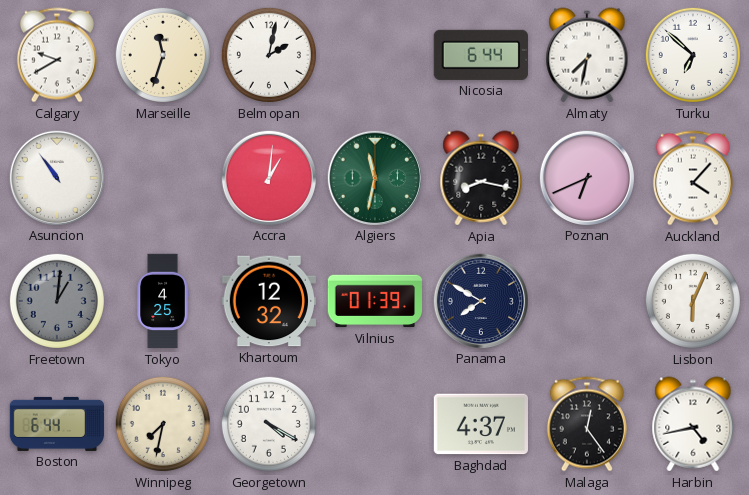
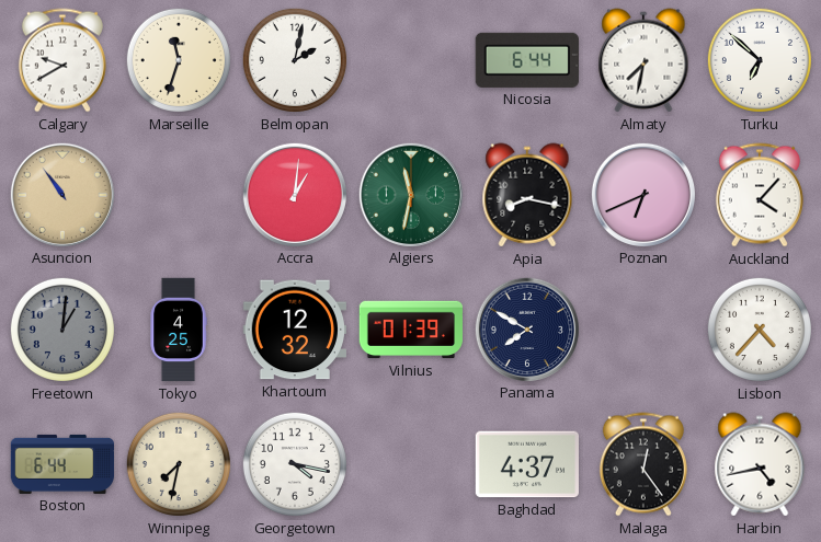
Asuncion dial: white -> champagne
Lisbon: 6:04 -> 4:37
Georgetown: 4:20 -> 4:17
